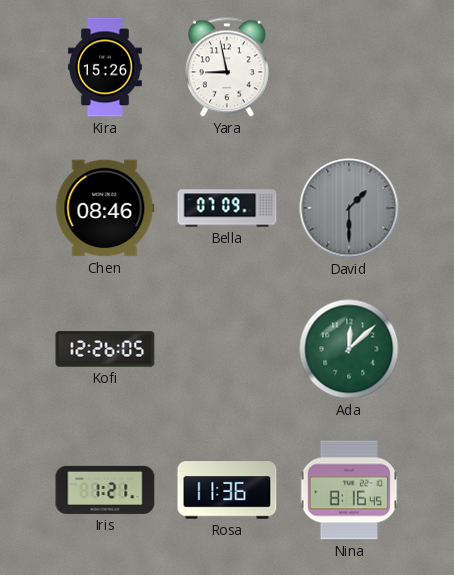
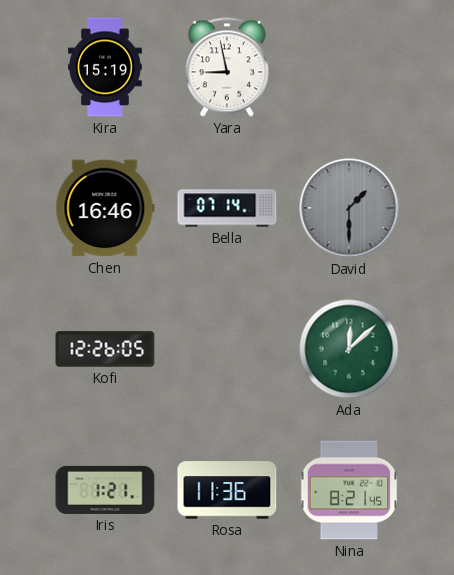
Kira: 15:26 -> 15:19
Chen: 08:46 -> 16:46
Bella: 07:09 -> 07:14
Nina: 8:16 -> 8:21
